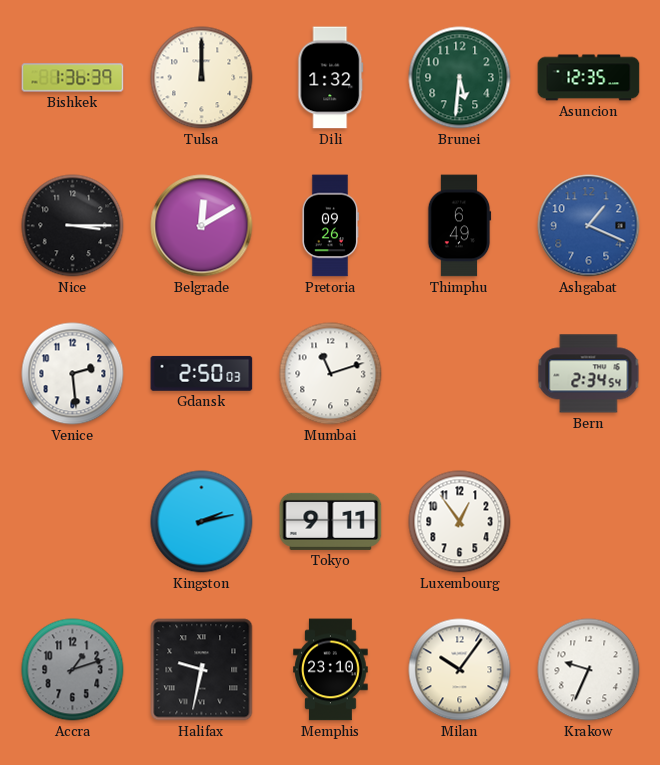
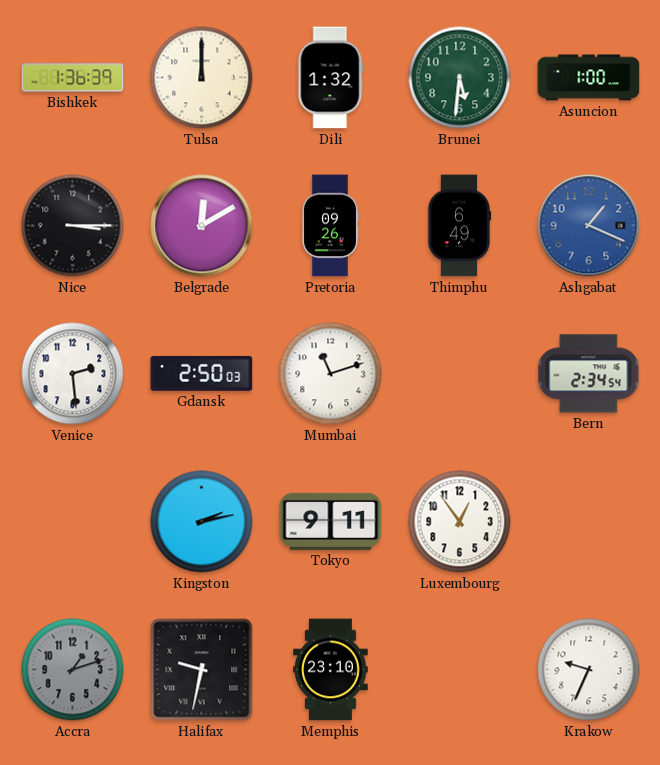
Asuncion: 12:35 -> 1:00
Milan: 10:06 -> none
